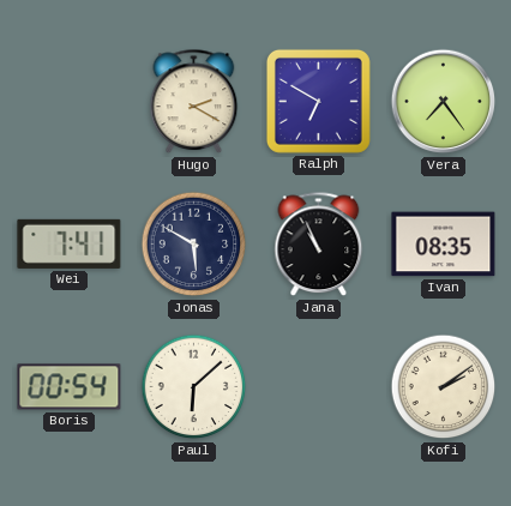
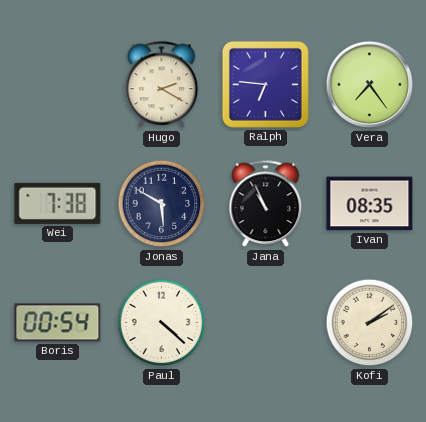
Ralph: 6:50 -> 6:46
Wei: 7:41 -> 7:38
Paul: 6:08 -> 4:22
